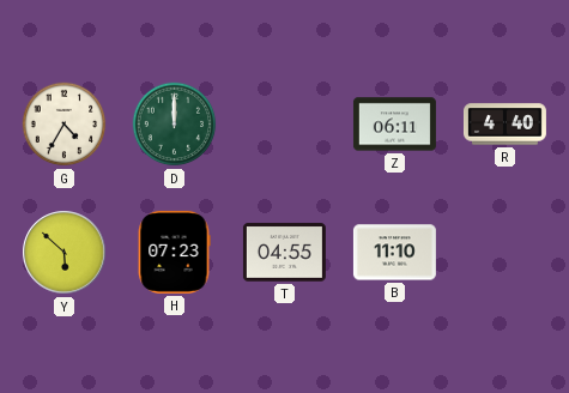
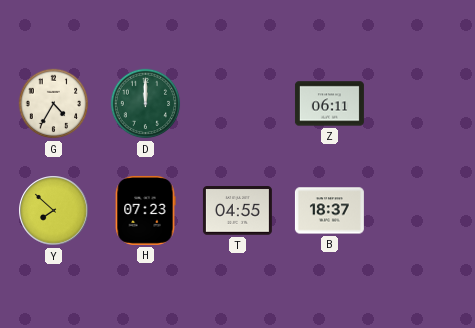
R: 4:40 -> none
Y: 5:52 -> 7:52
B: 11:10 -> 18:37
